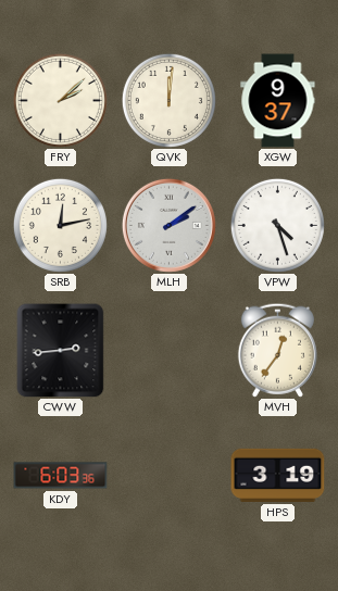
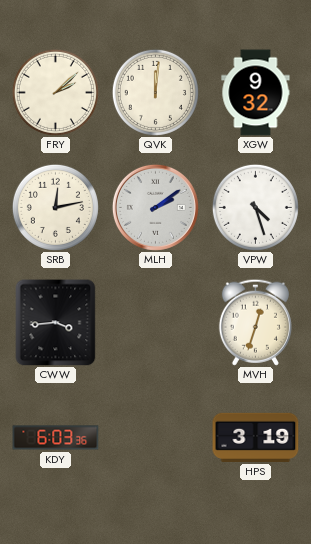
XGW: 9:37 -> 9:32
CWW: 2:44 -> 3:44
MVH: 12:36 -> 12:33
